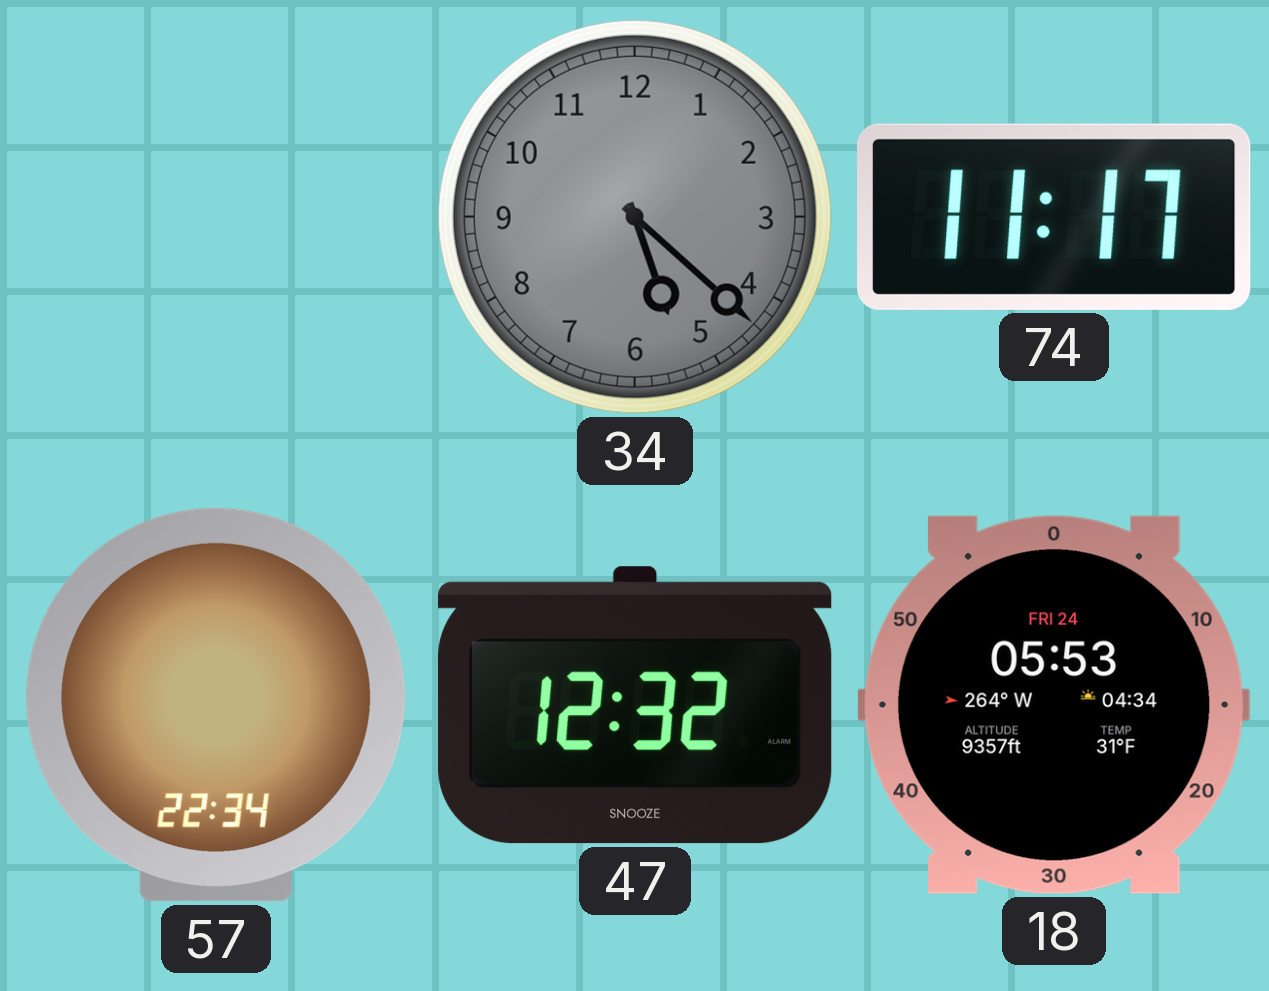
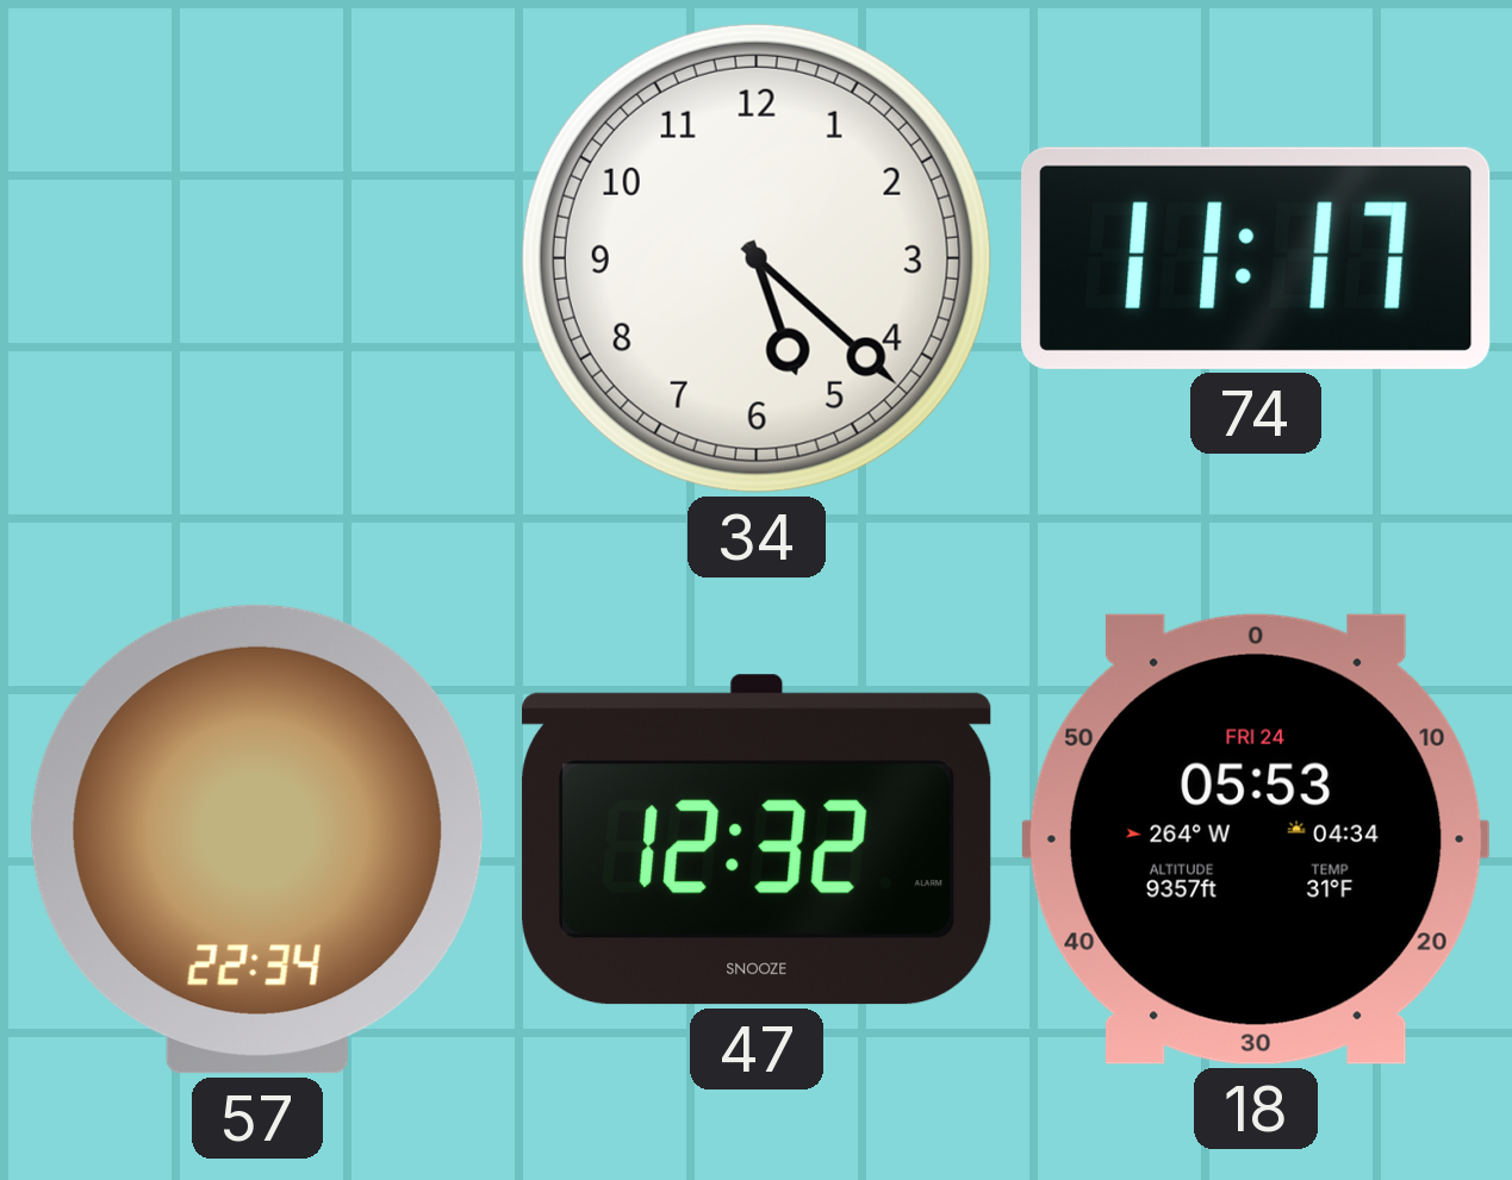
34 dial: grey -> white
